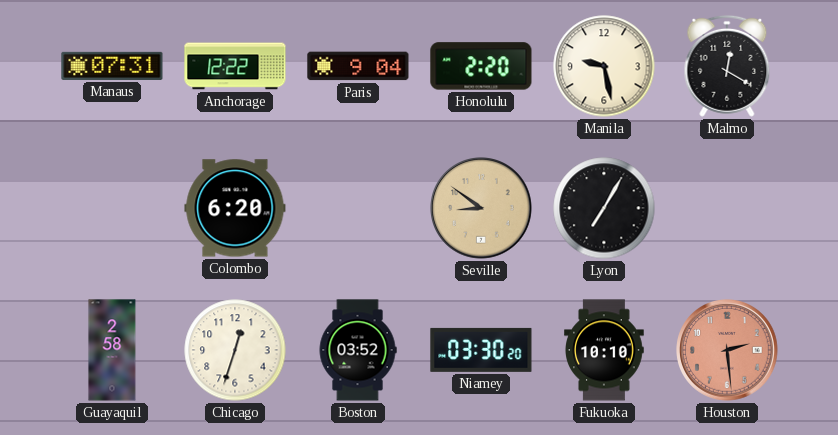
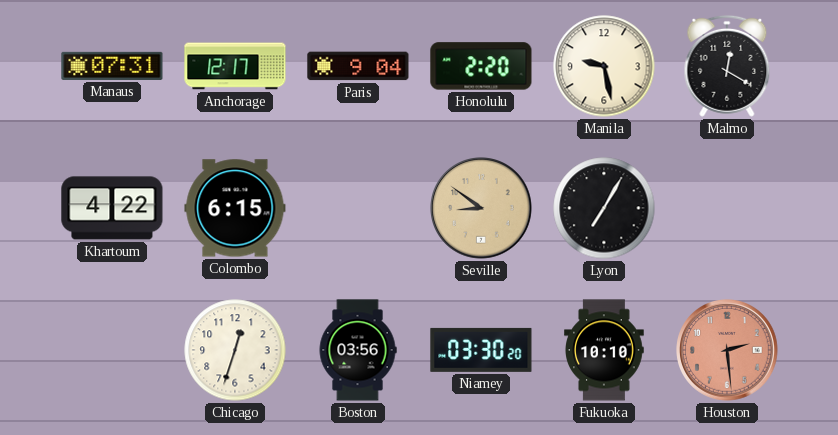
Anchorage: 12:22 -> 12:17
Khartoum: none -> 4:22
Colombo: 6:20 -> 6:15
Guayaquil: 2:58 -> none
Boston: 03:52 -> 03:56
